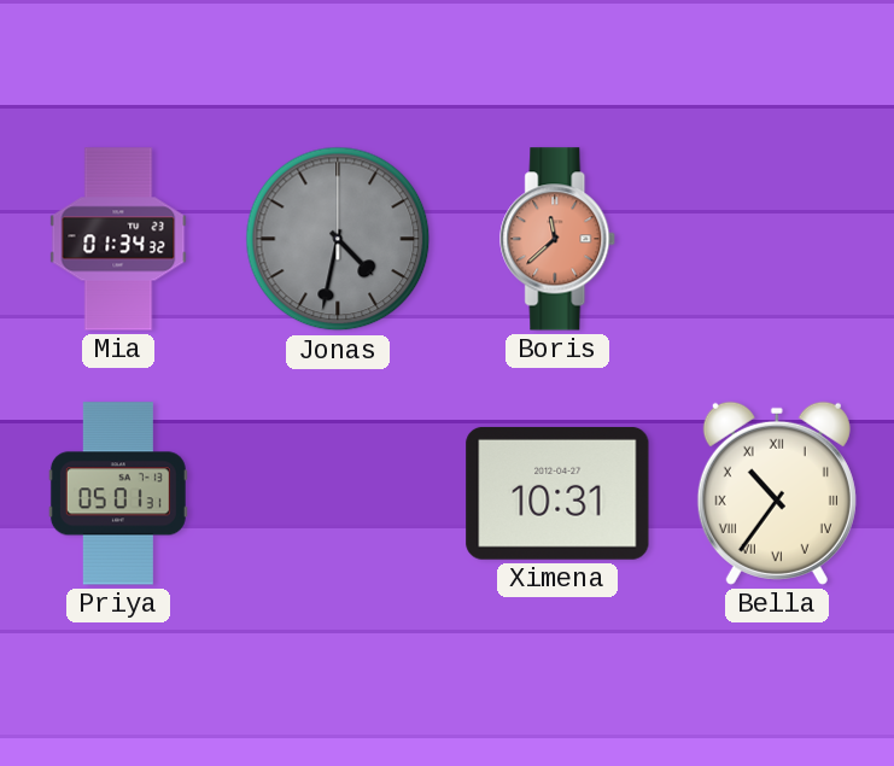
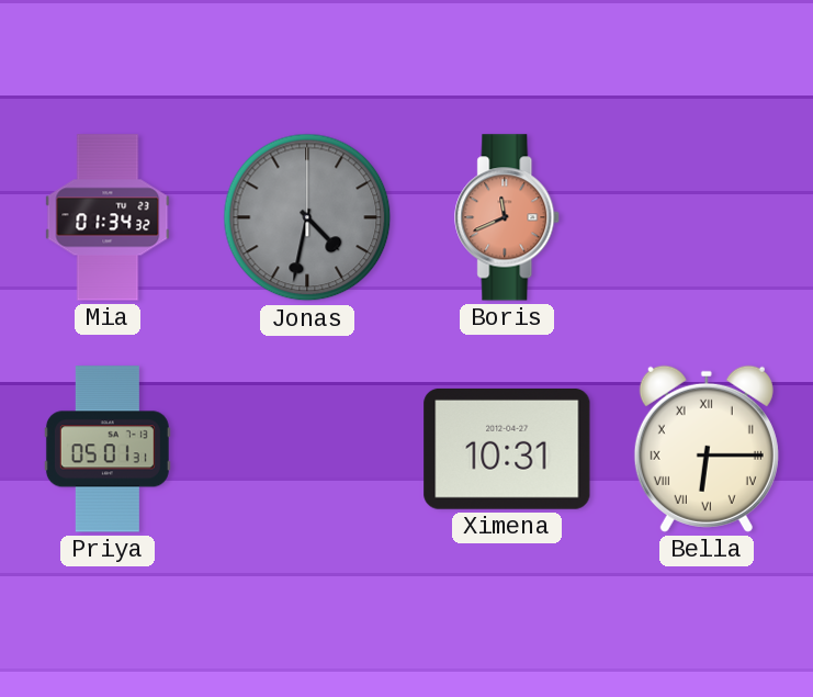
Boris: 11:38 -> 11:41
Bella: 10:36 -> 6:15
